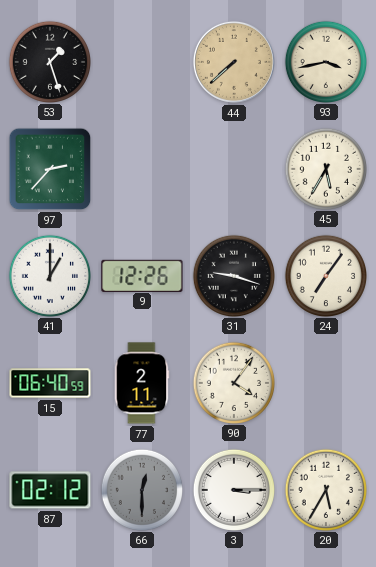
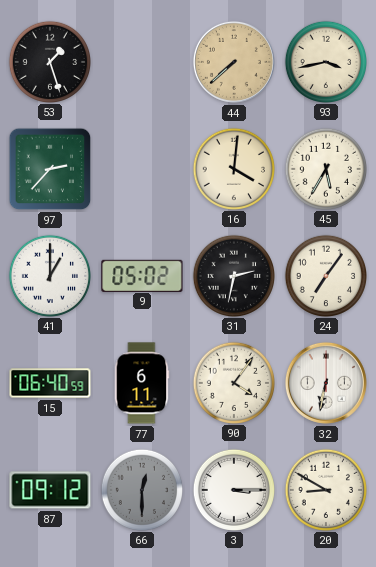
16: none -> 4:01
9: 12:26 -> 05:02
31: 9:18 -> 2:32
77: 2:11 -> 6:11
32: none -> 6:32
87: 02:12 -> 09:12
20: 5:35 -> 8:50
